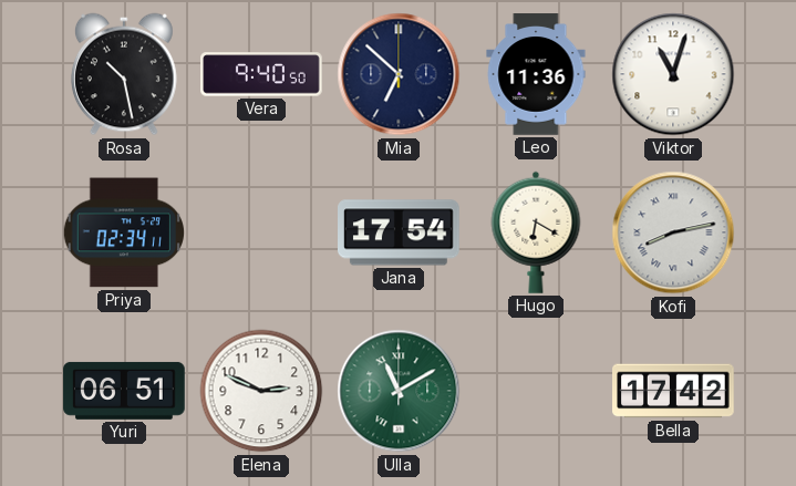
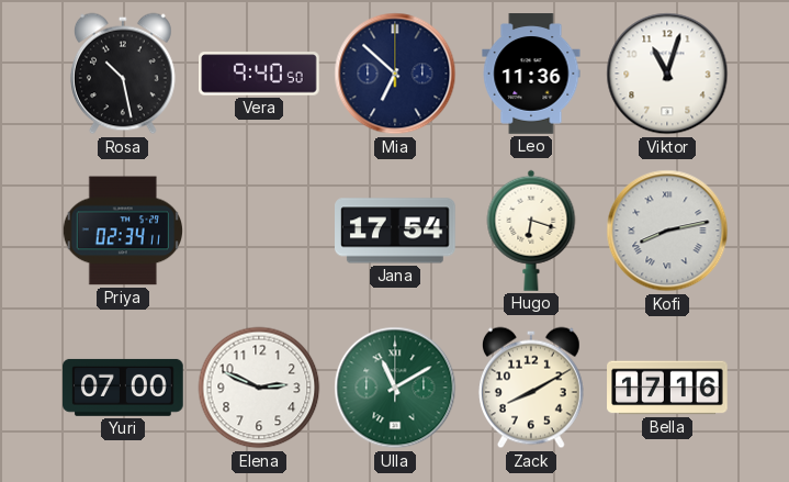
Hugo: 6:20 -> 6:18
Yuri: 06:51 -> 07:00
Zack: none -> 8:10
Bella: 17:42 -> 17:16
